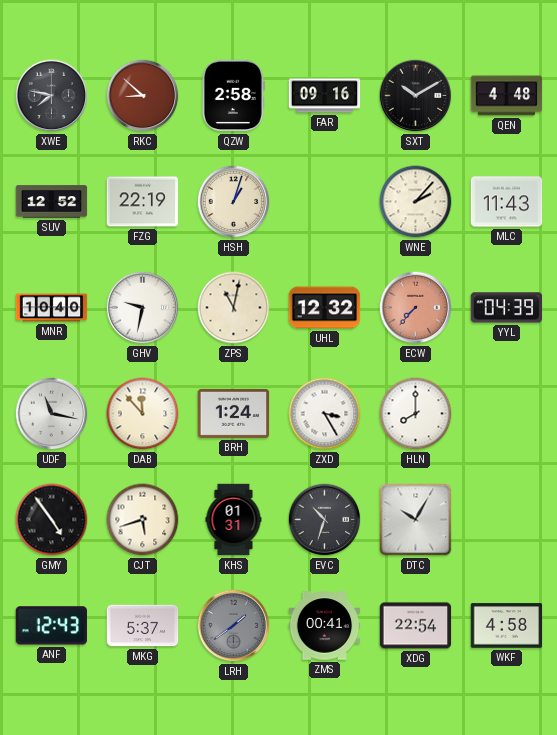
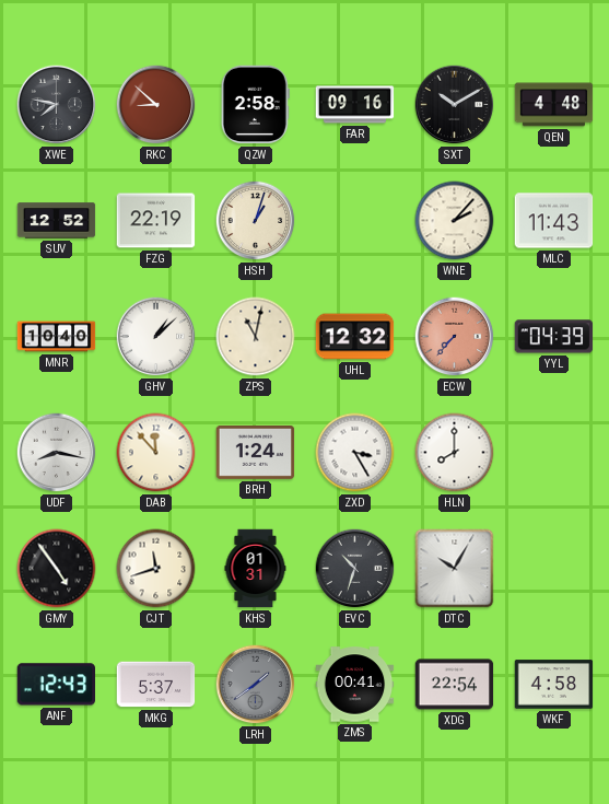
GHV: 9:32 -> 1:08
UDF: 11:17 -> 8:17
CJT: 5:42 -> 11:42
